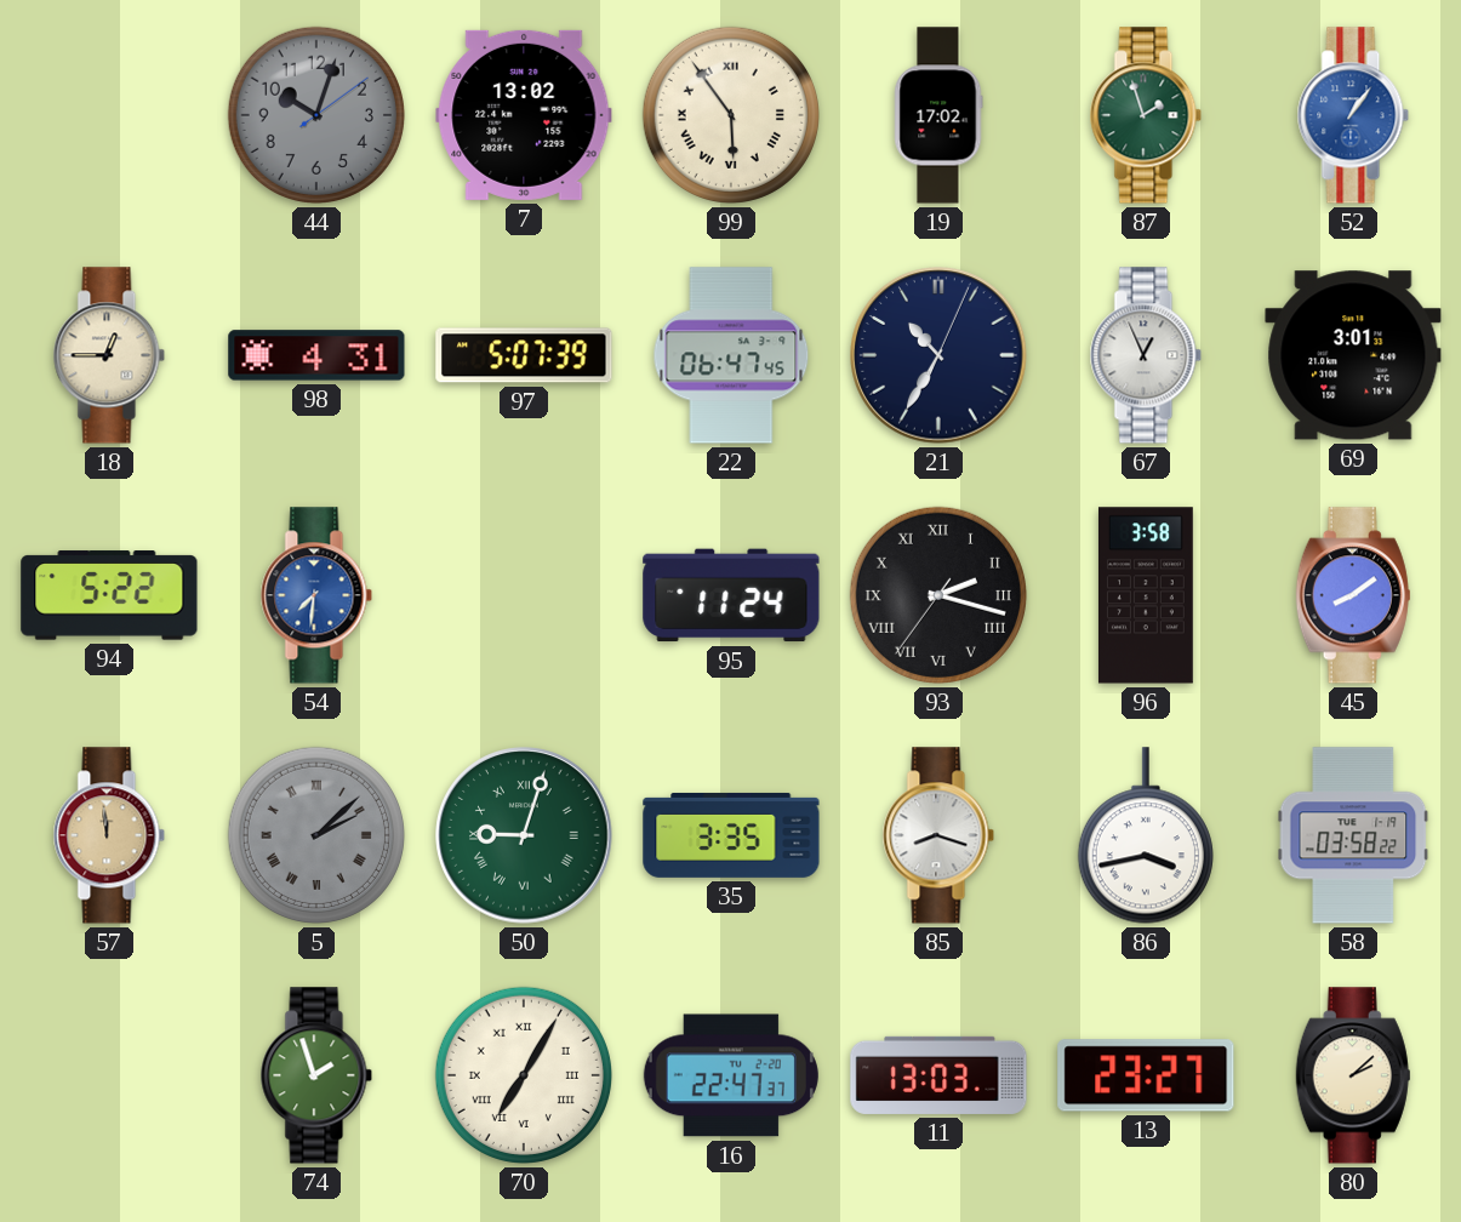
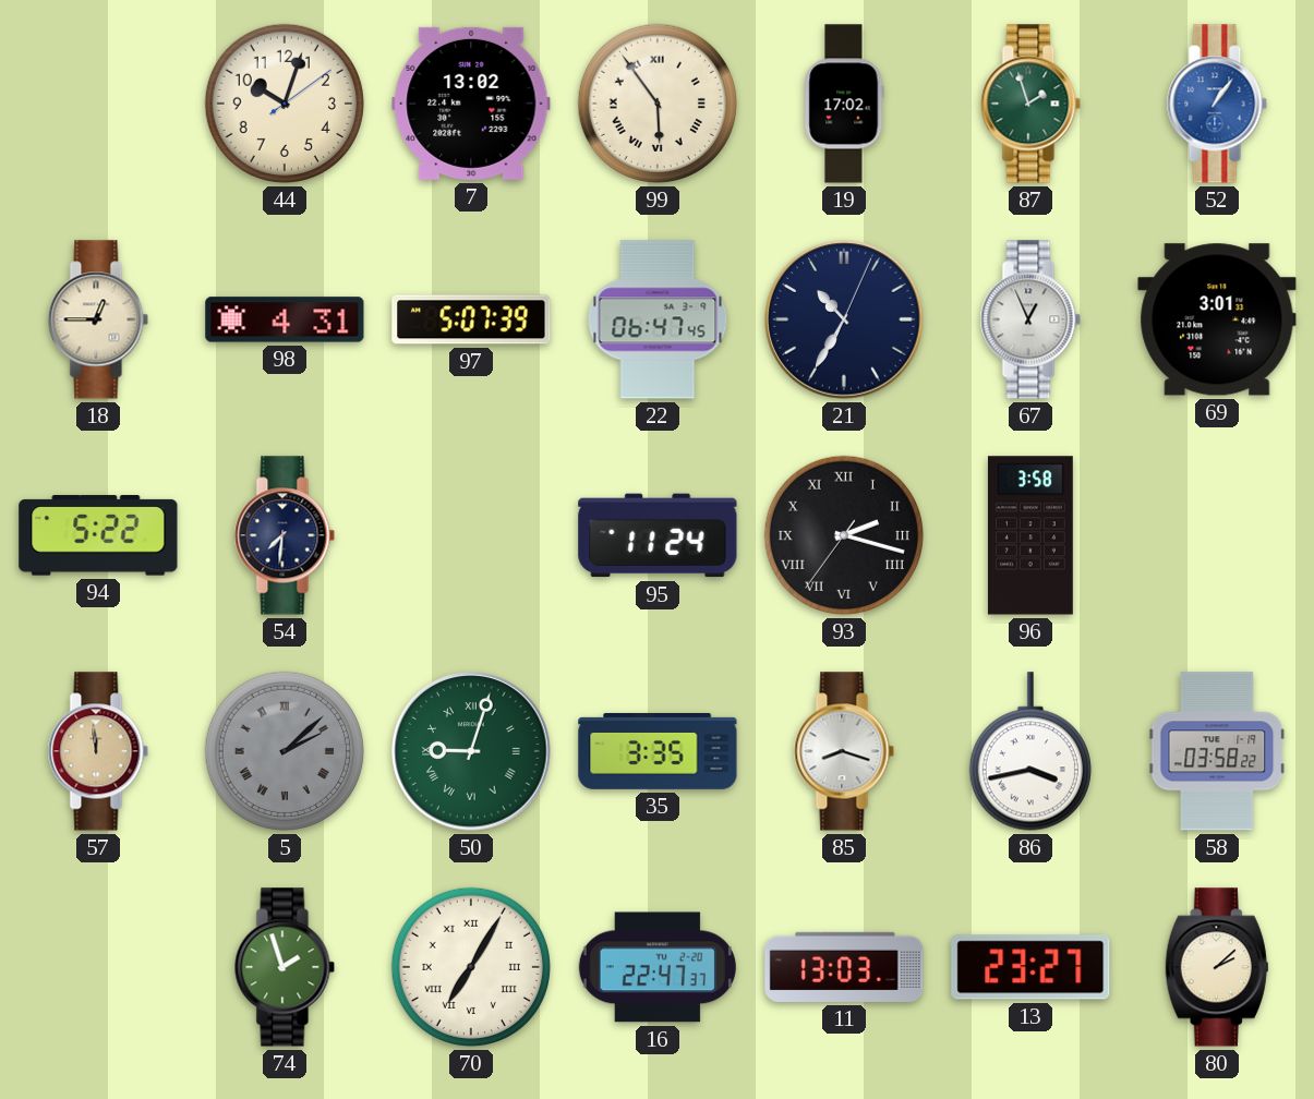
44 dial: grey -> cream
54 dial: blue -> navy
45: 8:09 -> none
